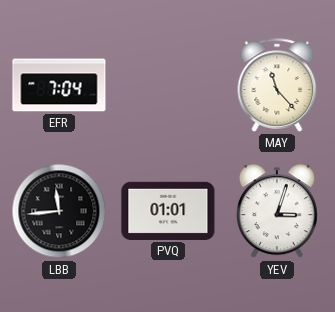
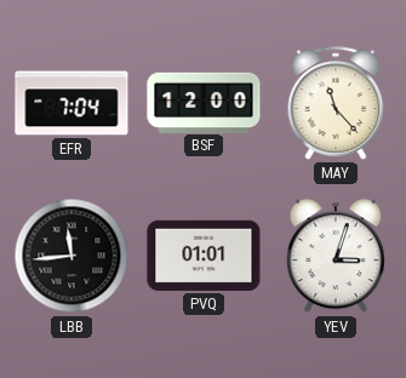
BSF: none -> 12:00
